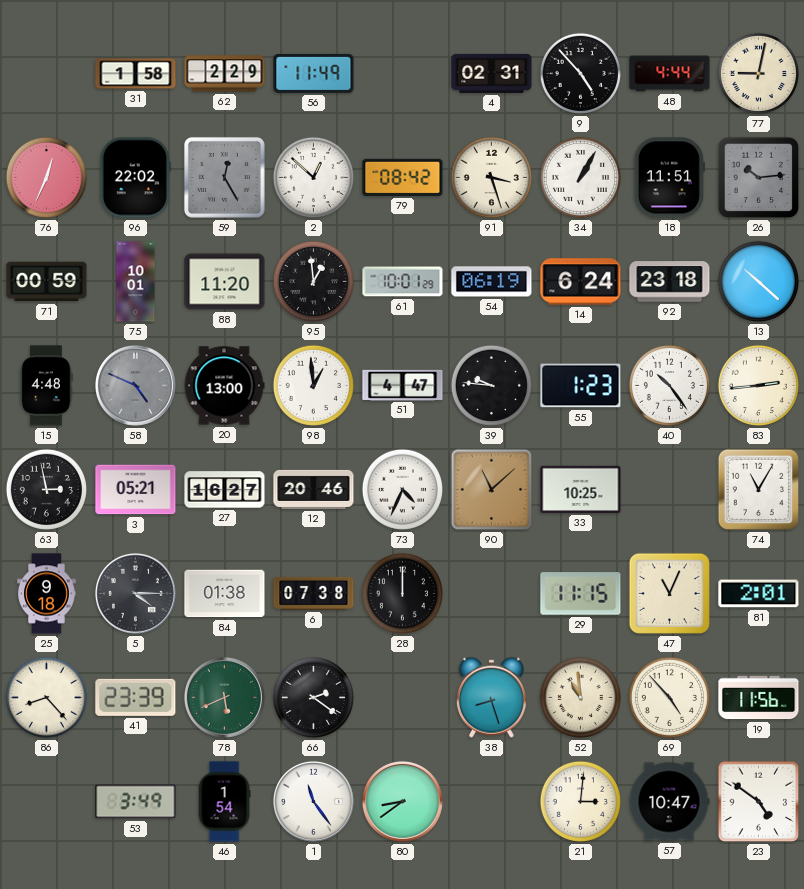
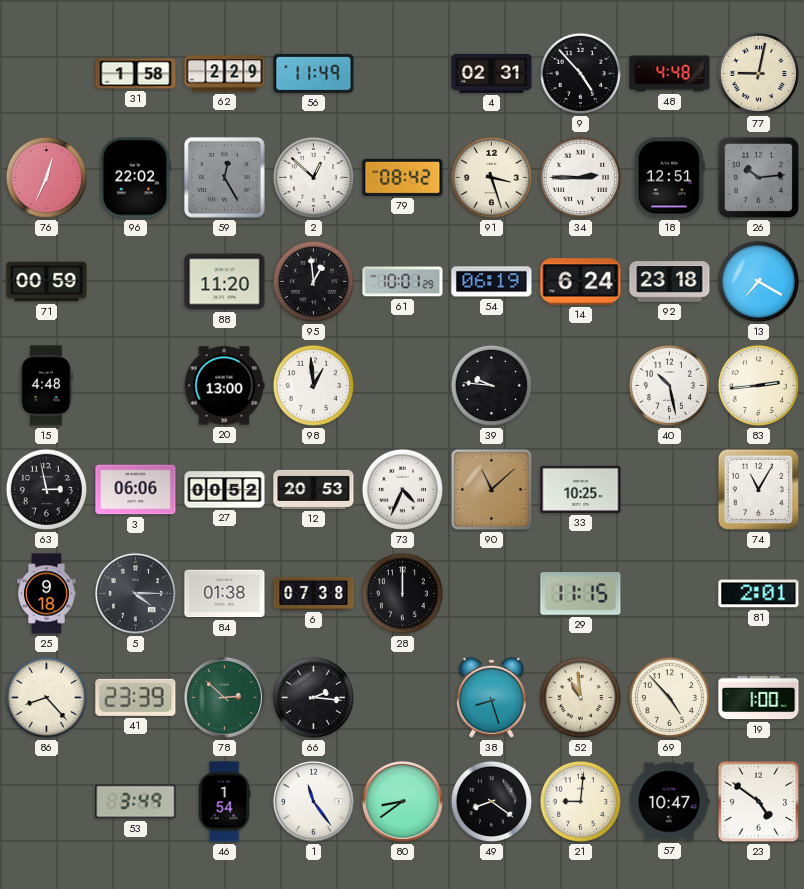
48: 4:44 -> 4:48
34: 1:05 -> 2:45
18: 11:51 -> 12:51
75: 10:01 -> none
13: 10:22 -> 7:20
58: 4:49 -> none
51: 4:47 -> none
55: 1:23 -> none
40: 10:24 -> 10:28
3: 05:21 -> 06:06
27: 16:27 -> 00:52
12: 20:46 -> 20:53
47: 11:04 -> none
78: 5:41 -> 2:52
66: 2:21 -> 2:16
19: 11:56 -> 1:00
49: none -> 8:21
21: 3:01 -> 9:01
